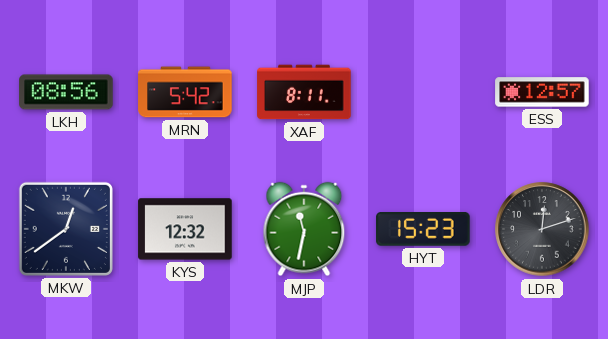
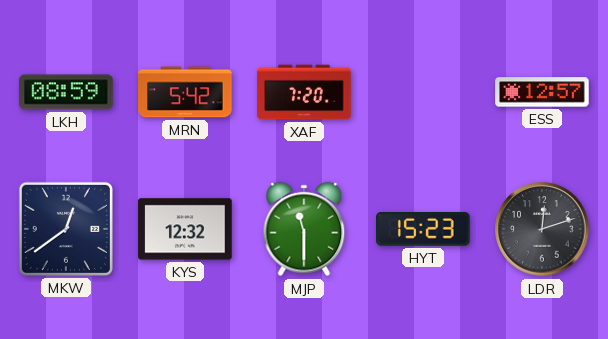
LKH: 08:56 -> 08:59
XAF: 8:11 -> 7:20
MJP: 11:32 -> 11:30
